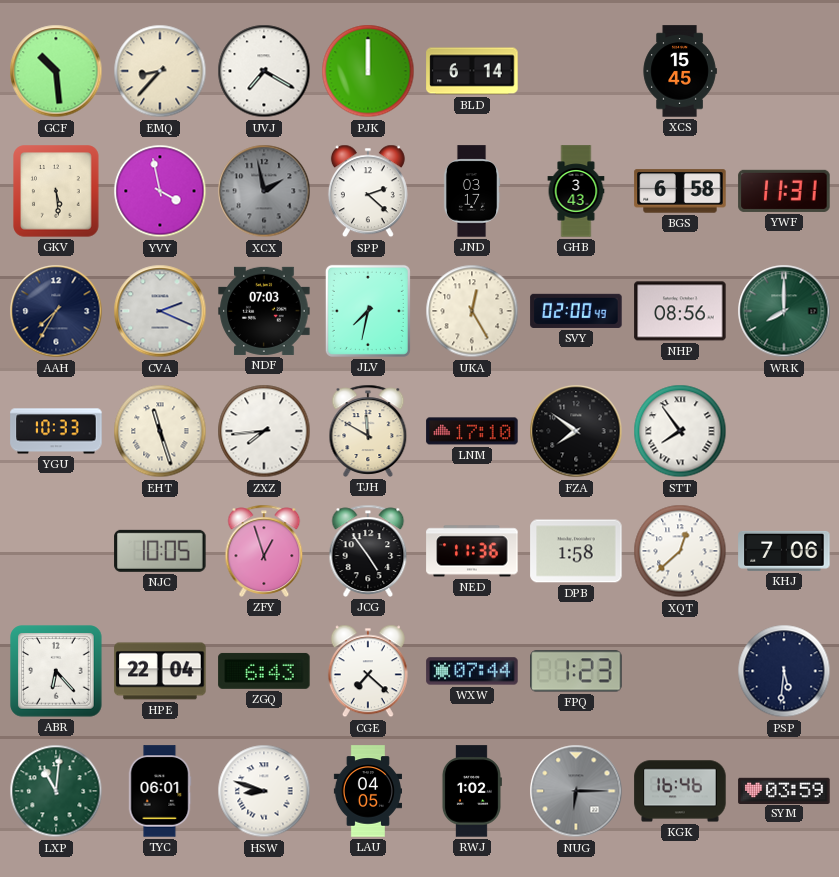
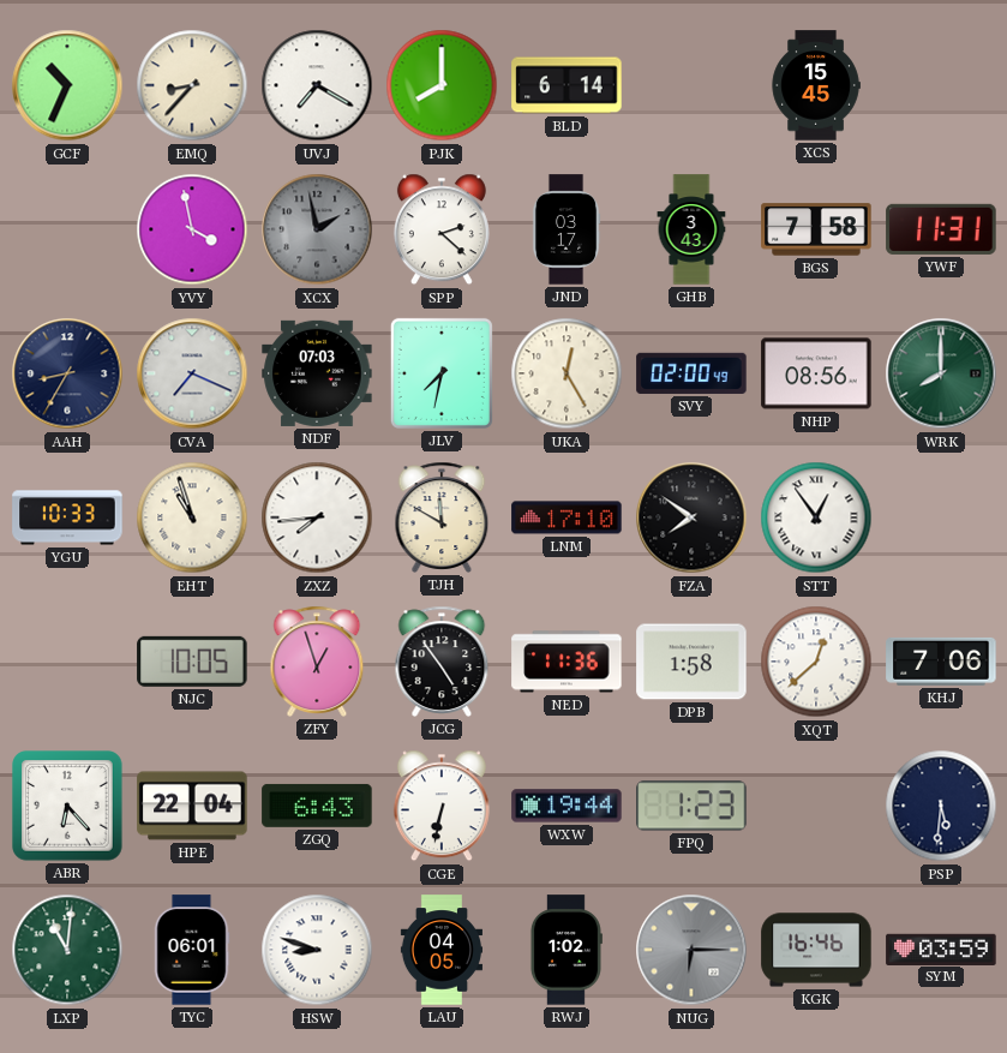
GCF: 10:29 -> 10:34
PJK: 12:00 -> 8:00
GKV: 5:29 -> none
BGS: 6:58 -> 7:58
AAH: 7:35 -> 8:35
CVA: 2:19 -> 7:19
EHT: 11:27 -> 10:57
STT: 7:54 -> 12:54
CGE: 7:22 -> 6:32
WXW: 07:44 -> 19:44
